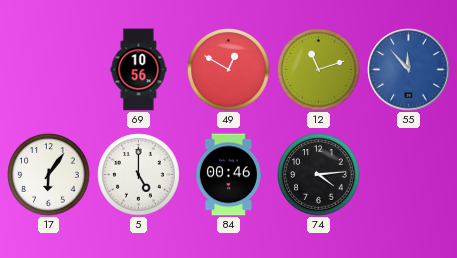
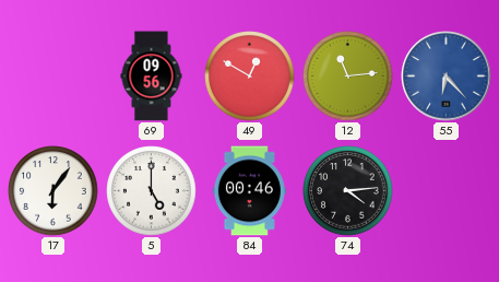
69: 10:56 -> 09:56
12: 11:12 -> 11:14
55: 11:53 -> 6:23
